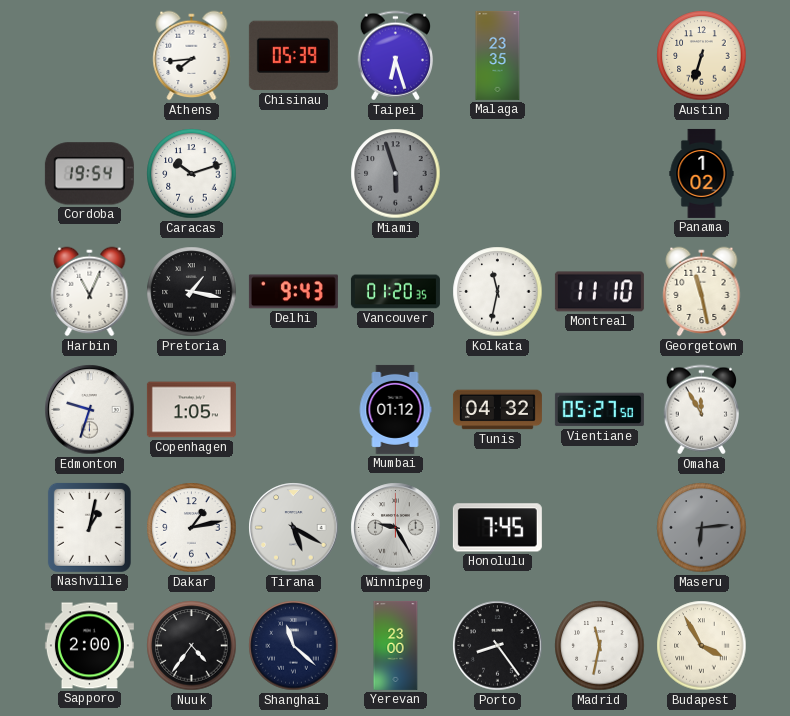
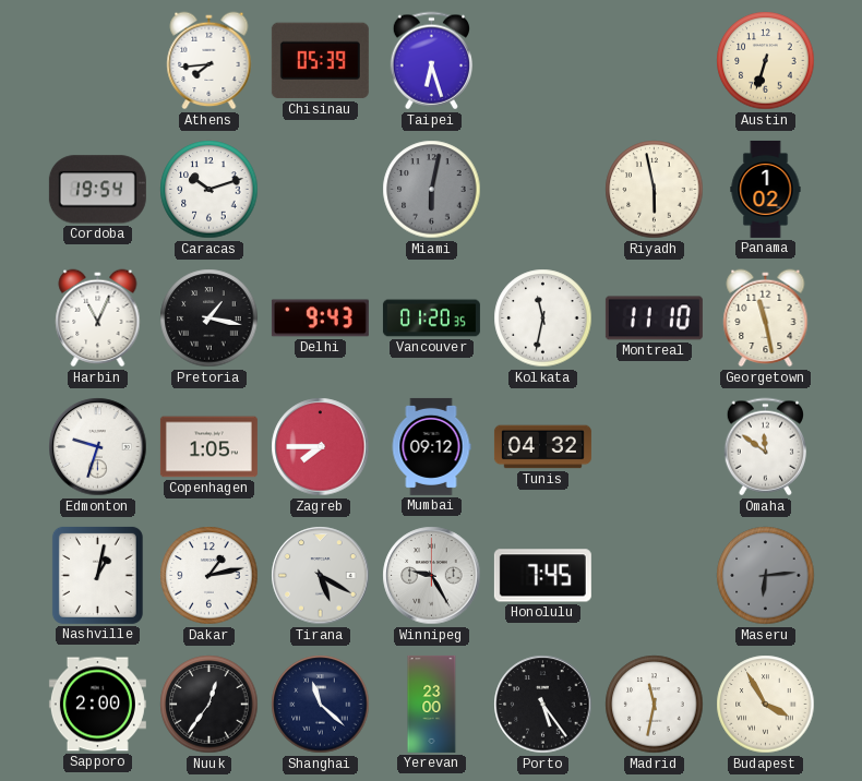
Malaga: 23:35 -> none
Miami: 5:57 -> 6:02
Riyadh: none -> 5:58
Zagreb: none -> 7:45
Mumbai: 01:12 -> 09:12
Vientiane: 05:27 -> none
Omaha: 11:55 -> 11:51
Nuuk: 4:36 -> 12:36
Porto: 8:24 -> 5:24
